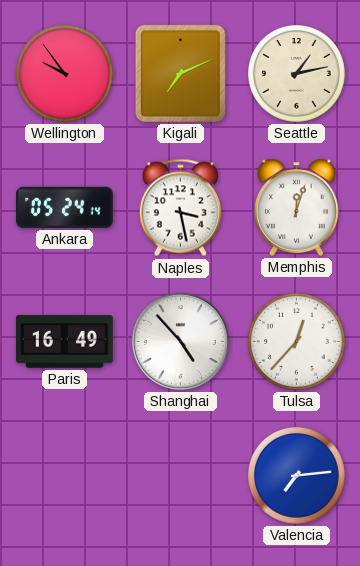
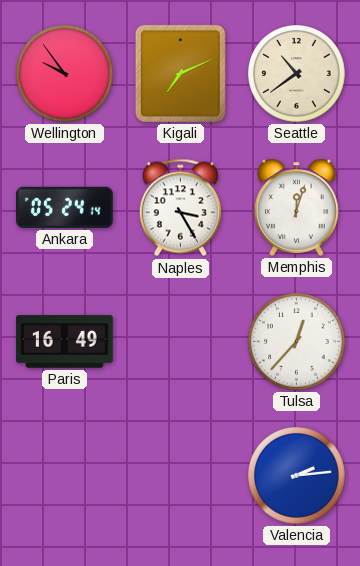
Seattle: 1:13 -> 10:39
Naples: 3:28 -> 3:25
Shanghai: 4:53 -> none
Valencia: 7:14 -> 2:14
